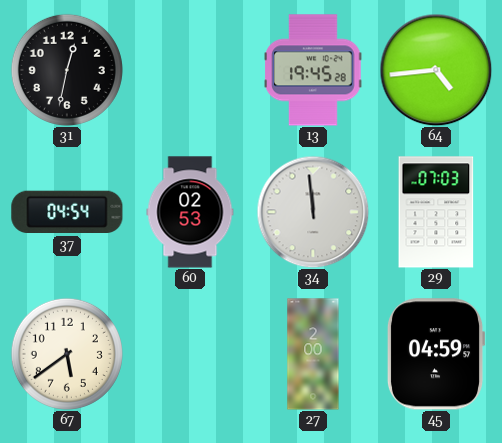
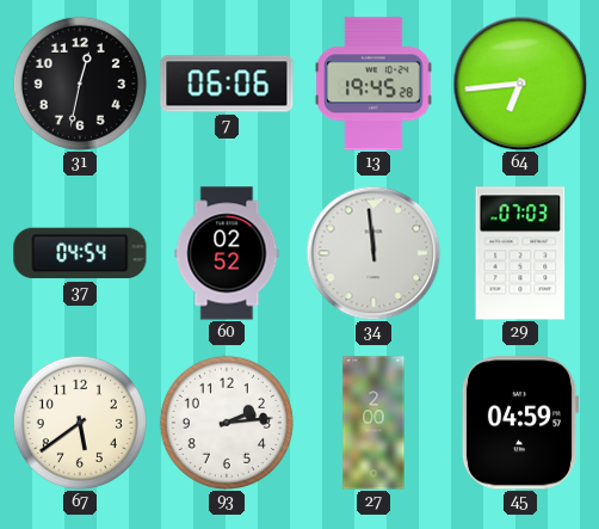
7: none -> 06:06
64: 4:44 -> 6:44
60: 02:53 -> 02:52
93: none -> 2:14
